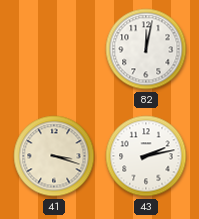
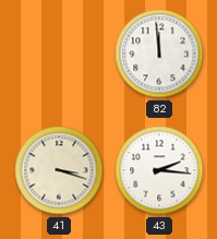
82: 12:02 -> 11:59
43: 2:13 -> 2:16
